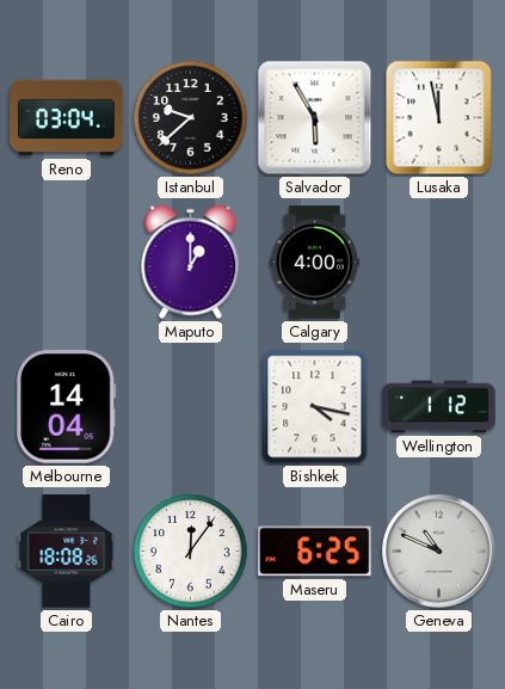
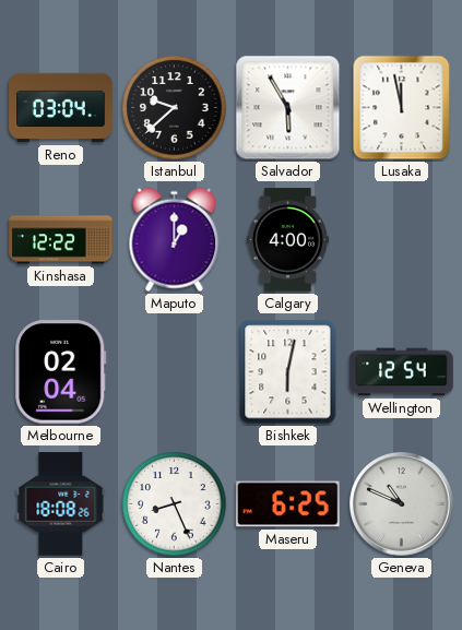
Kinshasa: none -> 12:22
Melbourne: 14:04 -> 02:04
Bishkek: 4:17 -> 6:02
Wellington: 1:12 -> 12:54
Nantes: 12:06 -> 8:26
